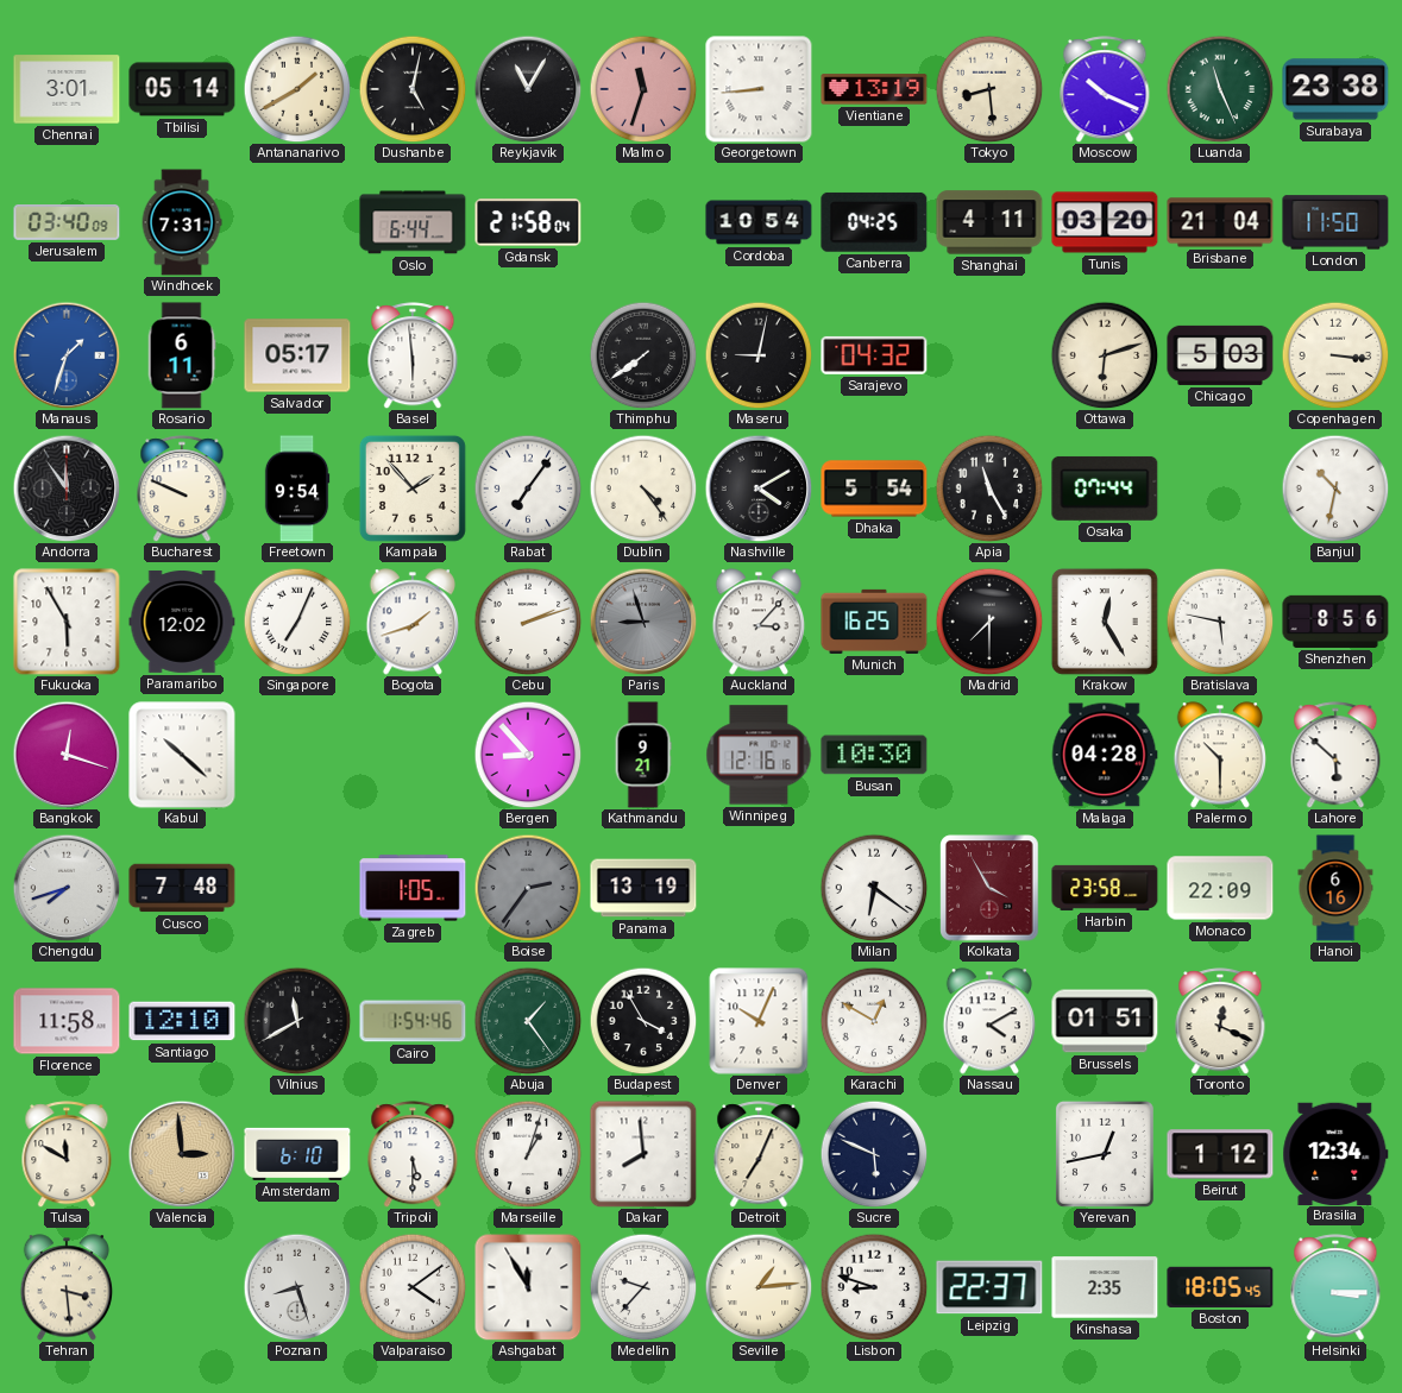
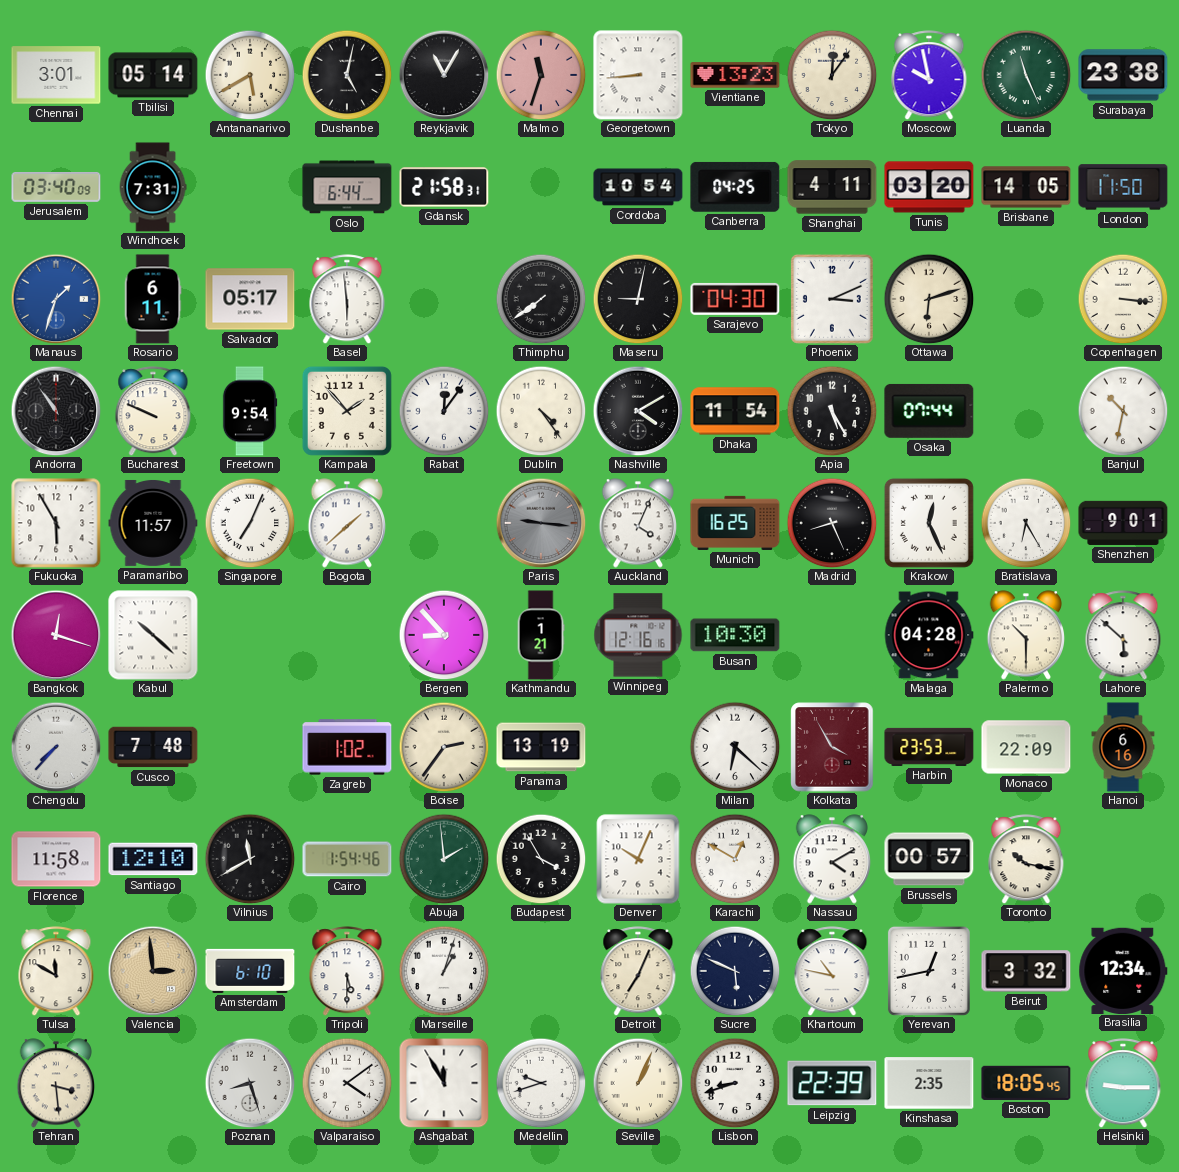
Antananarivo: 1:40 -> 5:40
Vientiane: 13:19 -> 13:23
Tokyo: 8:29 -> 12:06
Moscow: 10:19 -> 9:58
Gdansk: 21:58:04 -> 21:58:31
Brisbane: 21:04 -> 14:05
Sarajevo: 04:32 -> 04:30
Phoenix: none -> 3:11
Chicago: 5:03 -> none
Andorra: 11:54 -> 10:54
Rabat: 7:06 -> 12:06
Dhaka: 5:54 -> 11:54
Apia: 11:25 -> 5:25
Paramaribo: 12:02 -> 11:57
Bogota: 1:42 -> 1:38
Cebu: 2:12 -> none
Paris: 8:57 -> 9:16
Auckland: 3:07 -> 4:04
Madrid: 7:30 -> 8:26
Krakow: 12:25 -> 12:26
Bratislava: 5:47 -> 6:25
Shenzhen: 8:56 -> 9:01
Kathmandu: 9:21 -> 1:21
Chengdu: 7:42 -> 7:37
Zagreb: 1:05 -> 1:02
Boise dial: grey -> cream
Milan: 6:21 -> 6:22
Harbin: 23:58 -> 23:53
Abuja: 1:24 -> 1:59
Brussels: 01:51 -> 00:57
Toronto: 12:19 -> 10:17
Dakar: 7:59 -> none
Khartoum: none -> 10:47
Beirut: 1:12 -> 3:32
Medellin: 9:37 -> 9:42
Seville: 1:14 -> 1:04
Lisbon: 8:48 -> 8:42
Leipzig: 22:37 -> 22:39
Helsinki: 3:15 -> 9:15
